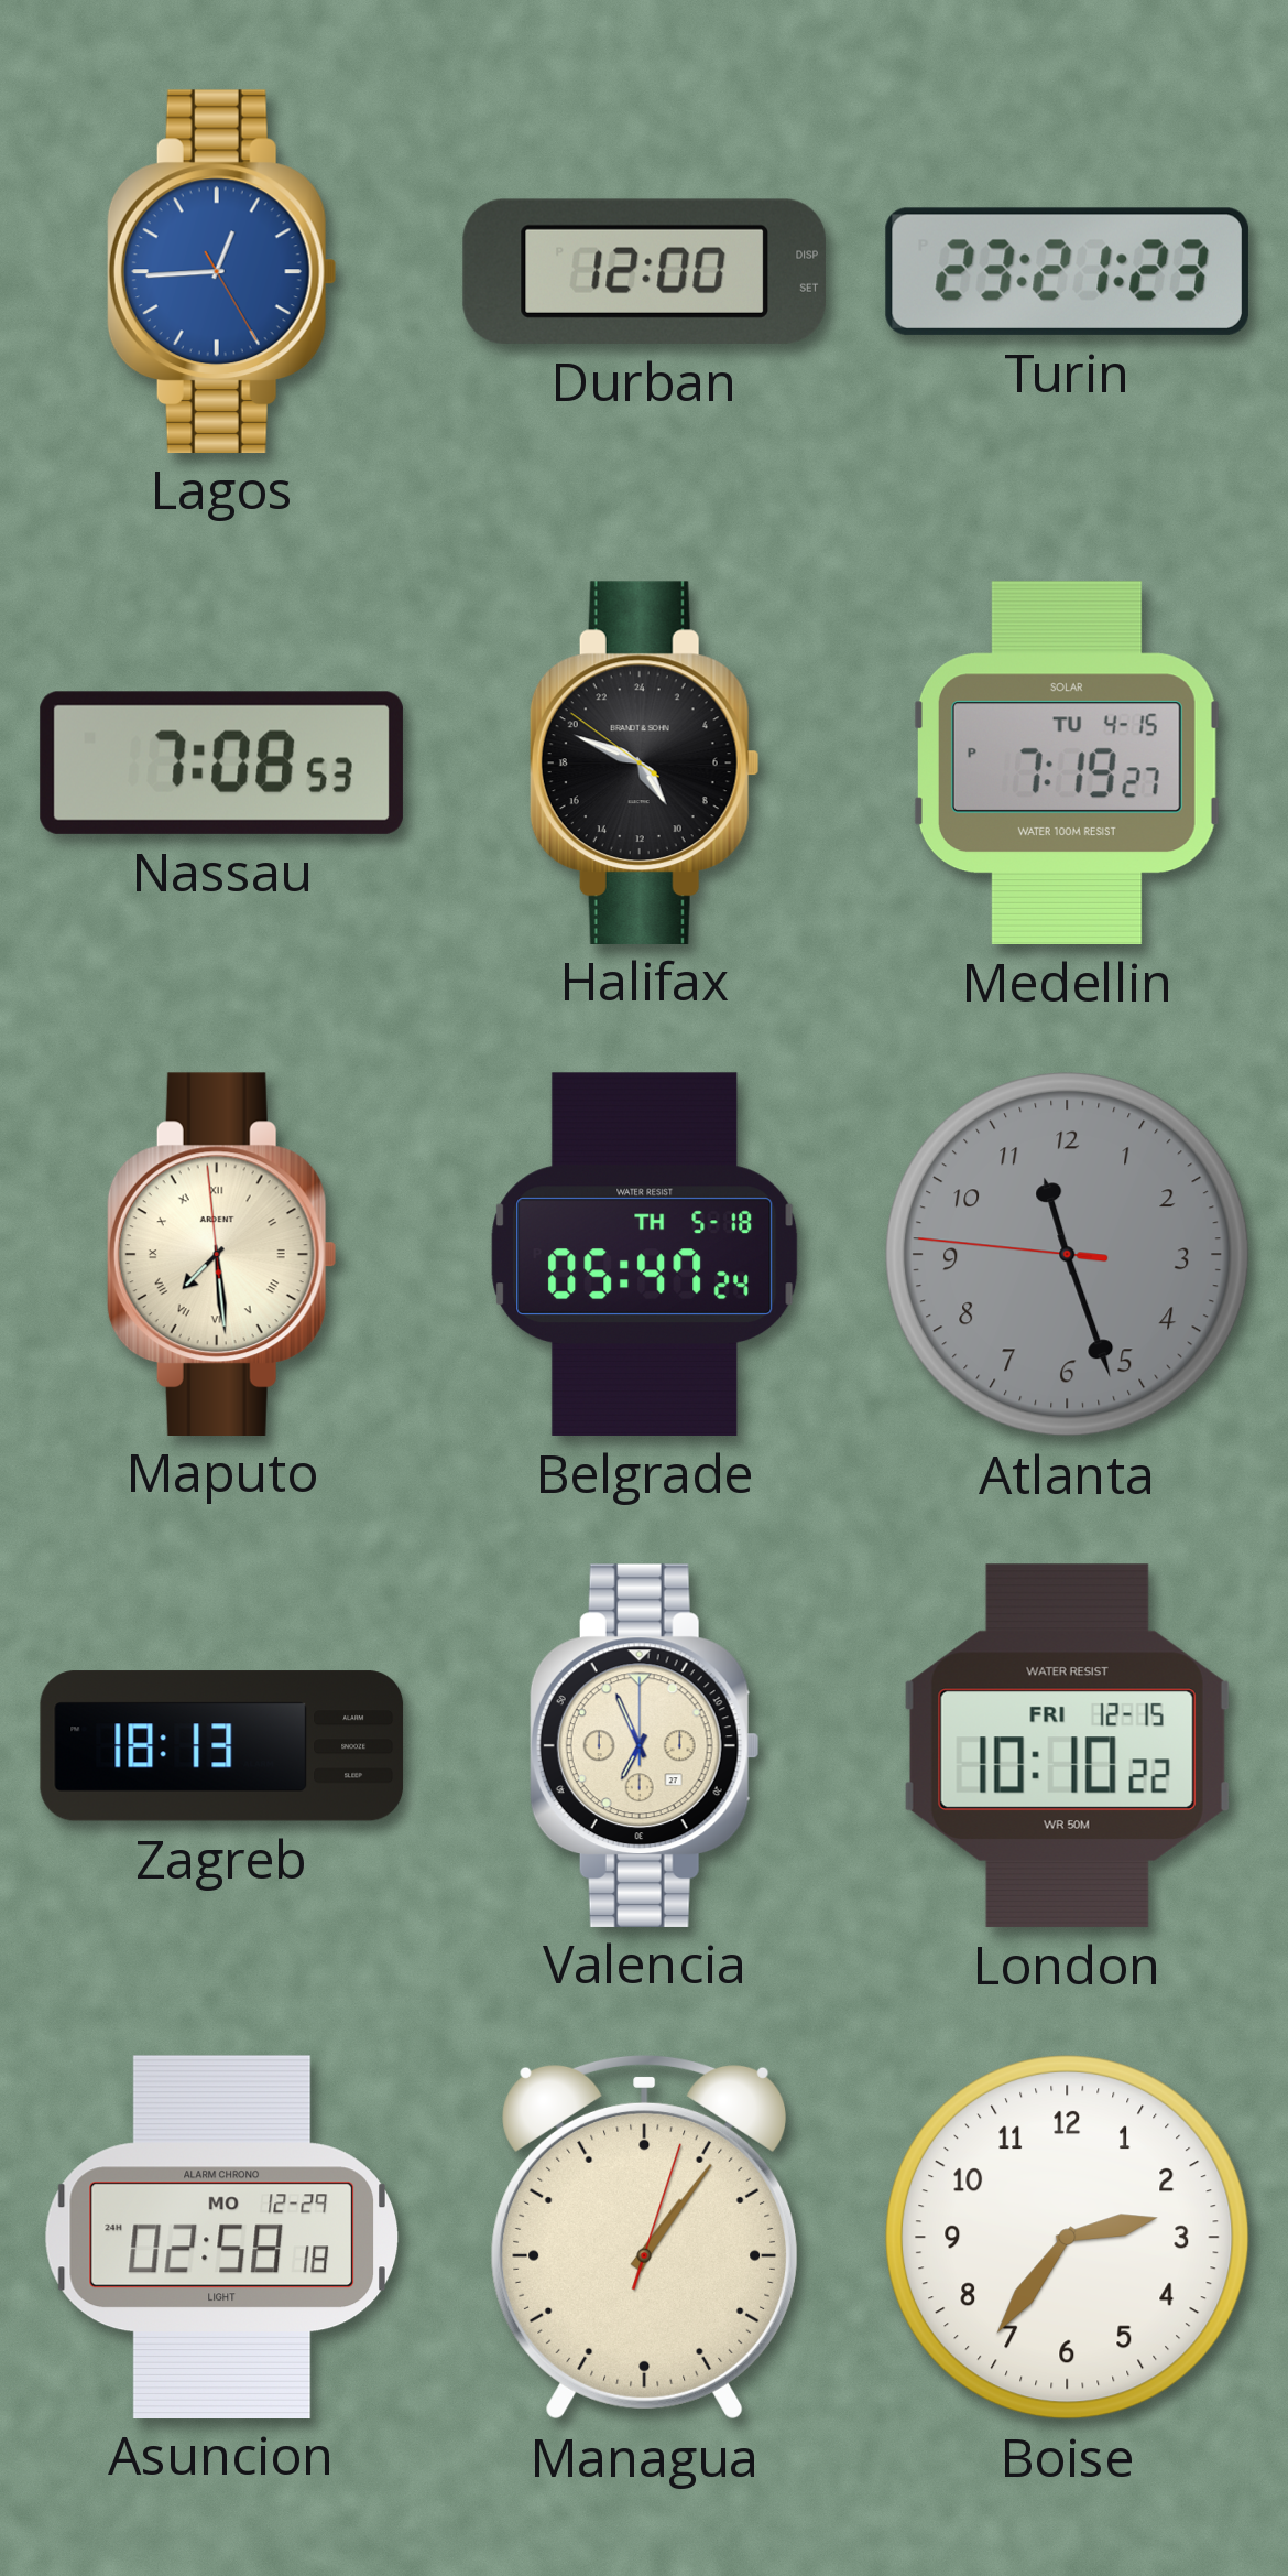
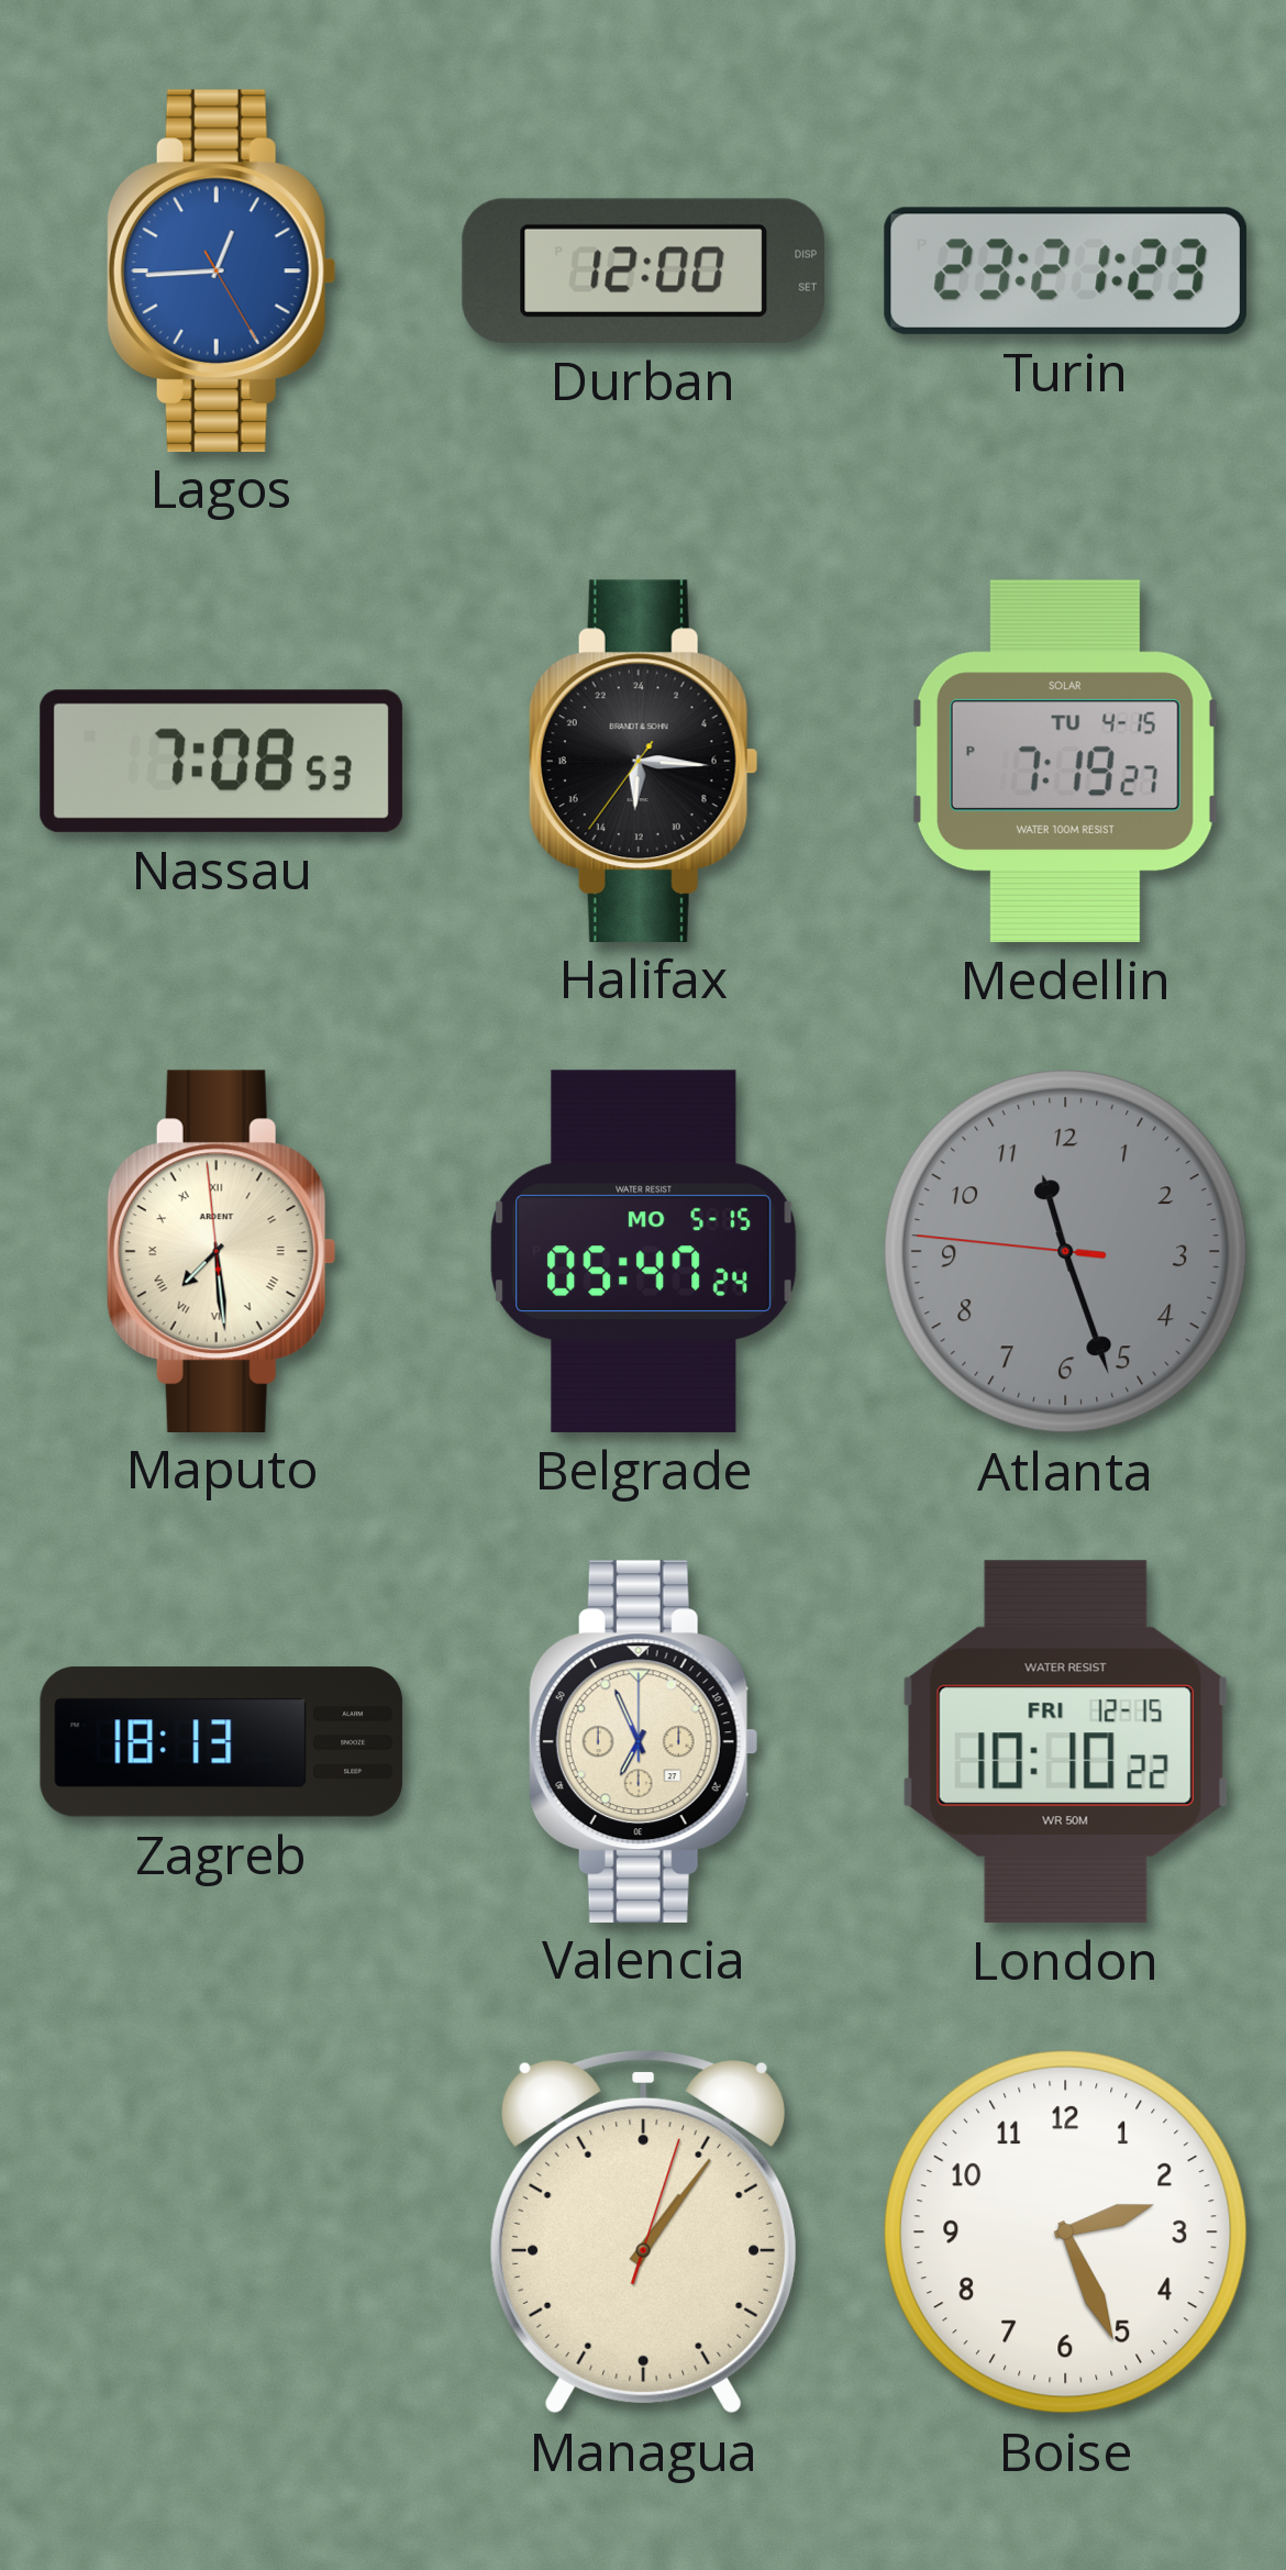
Halifax: 9:48 -> 12:15
Belgrade date: TH 5-18 -> MO 5-15
Asuncion: 02:58 -> none
Boise: 2:36 -> 2:26
